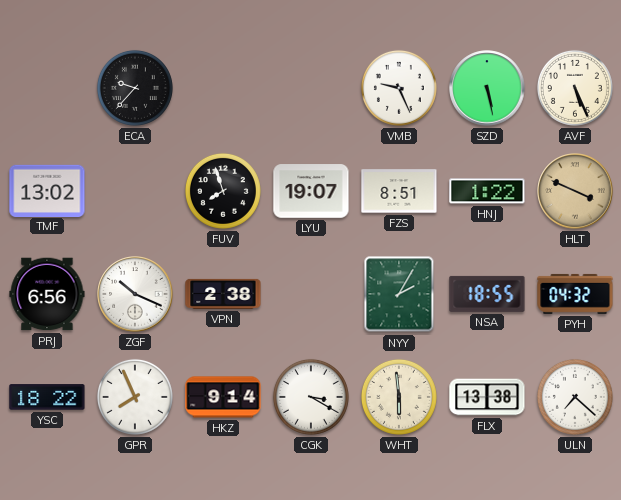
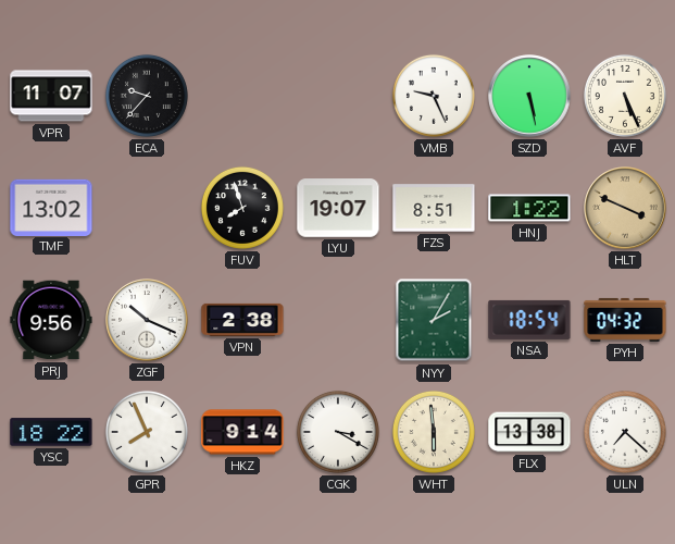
VPR: none -> 11:07
PRJ: 6:56 -> 9:56
NSA: 18:55 -> 18:54
